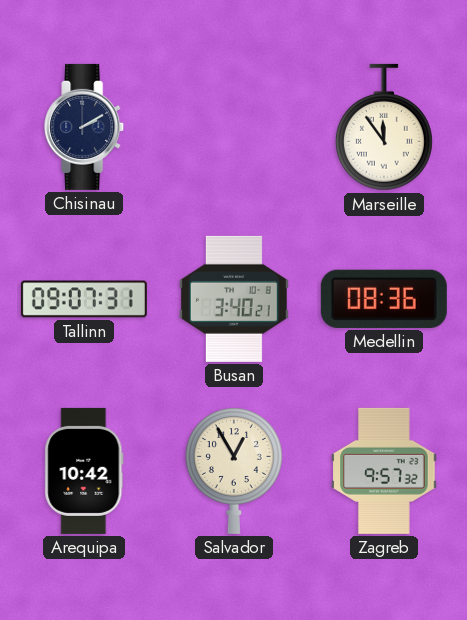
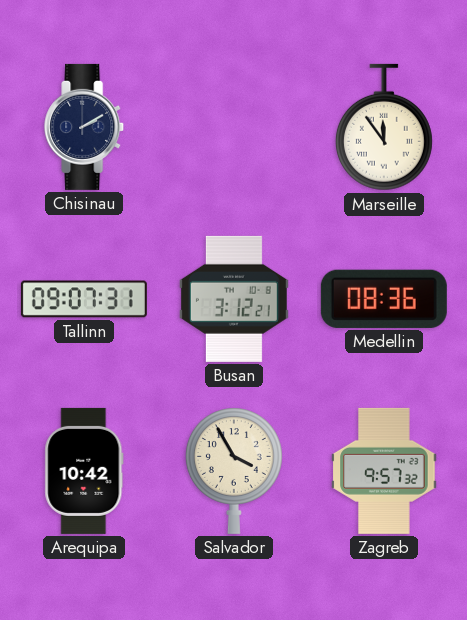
Busan: 3:40 -> 3:12
Salvador: 12:55 -> 3:55
